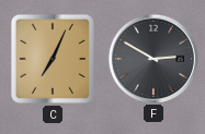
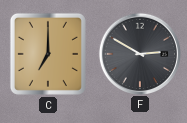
C: 7:04 -> 7:00
